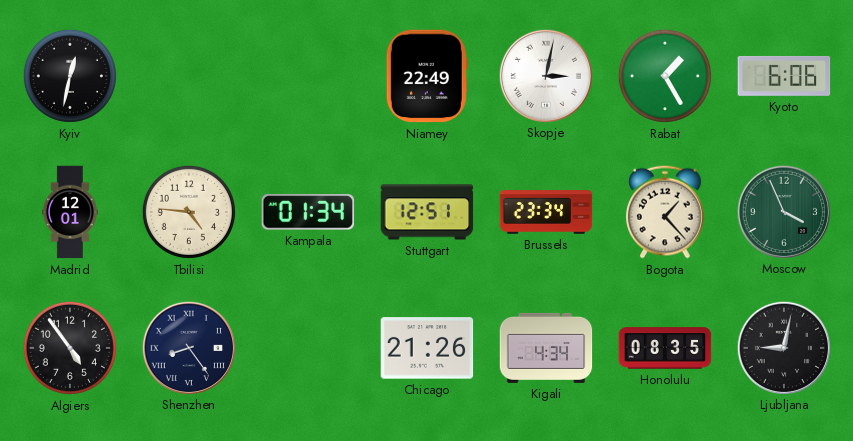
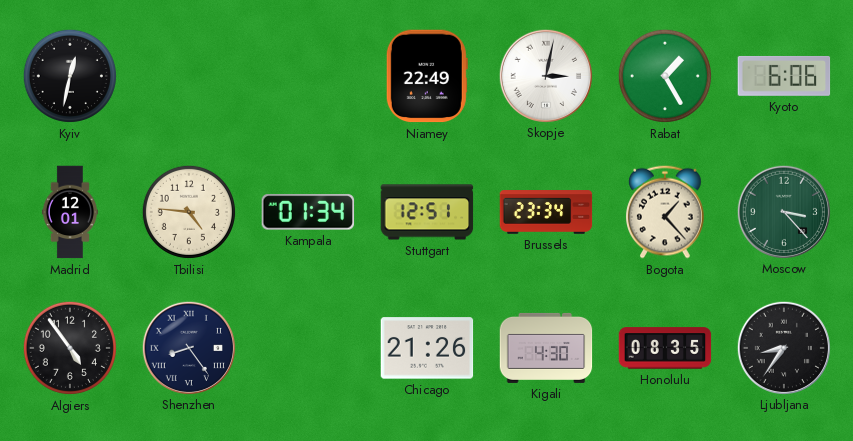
Moscow: 3:56 -> 3:23
Kigali: 4:34 -> 4:30
Ljubljana: 9:02 -> 8:36
